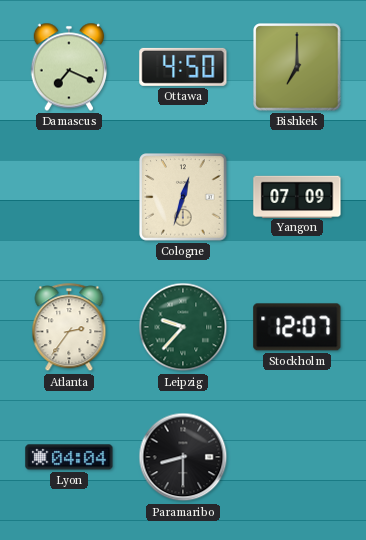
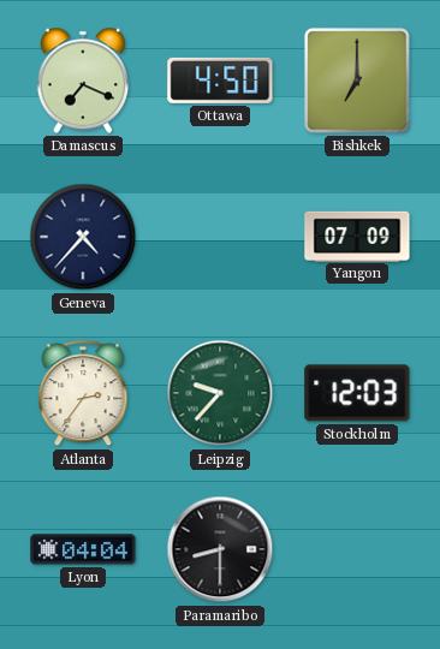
Geneva: none -> 4:37
Cologne: 12:33 -> none
Stockholm: 12:07 -> 12:03
